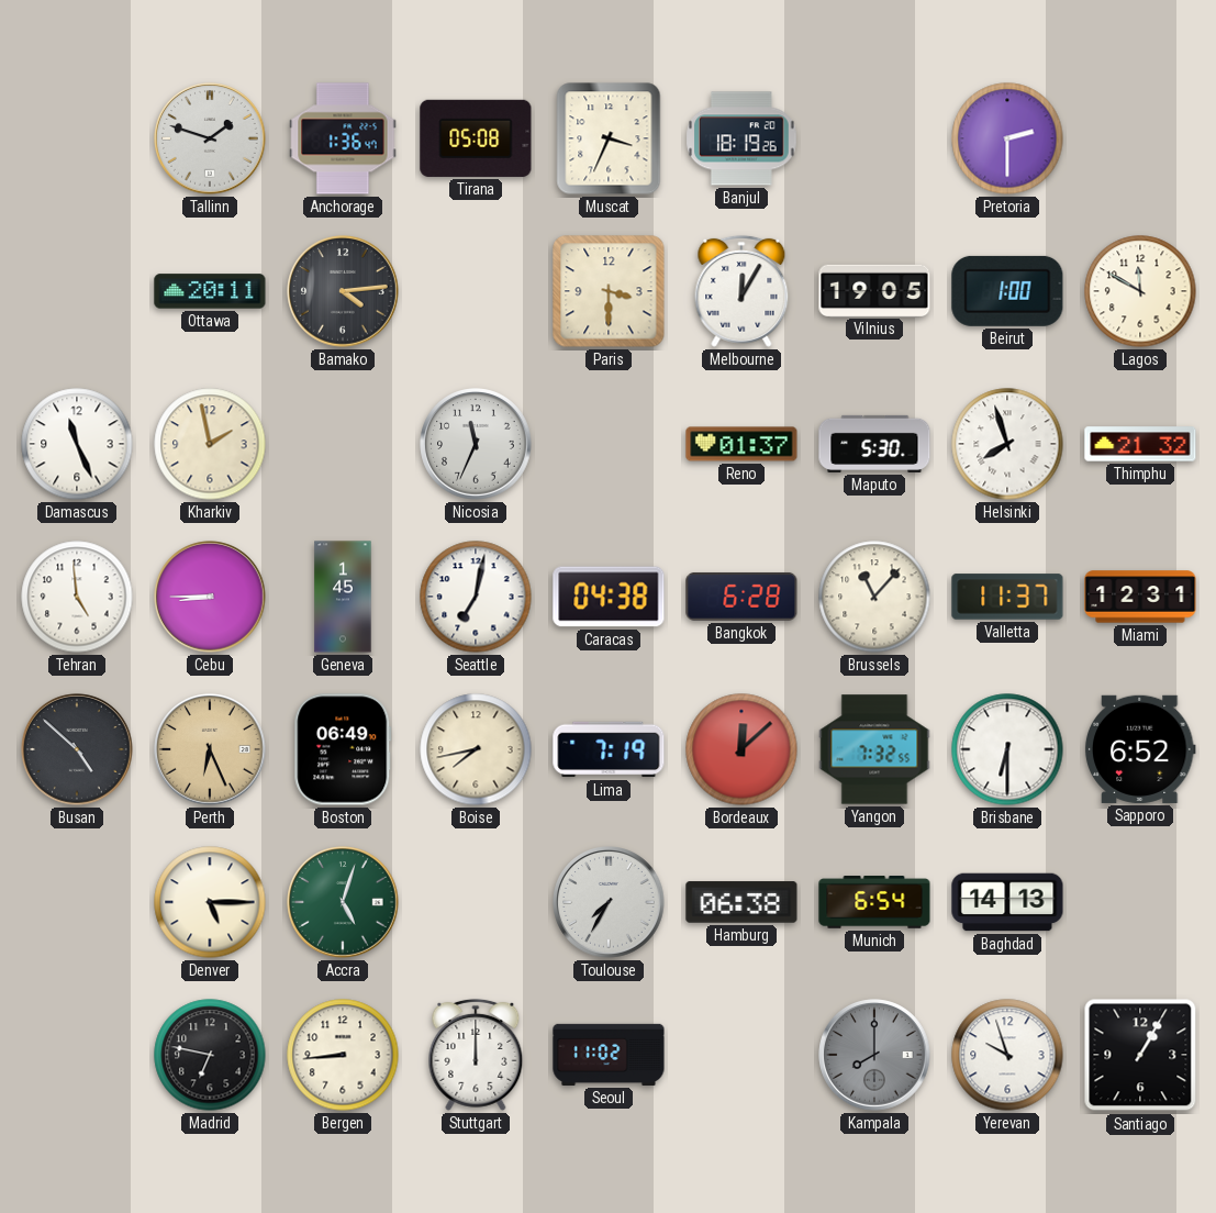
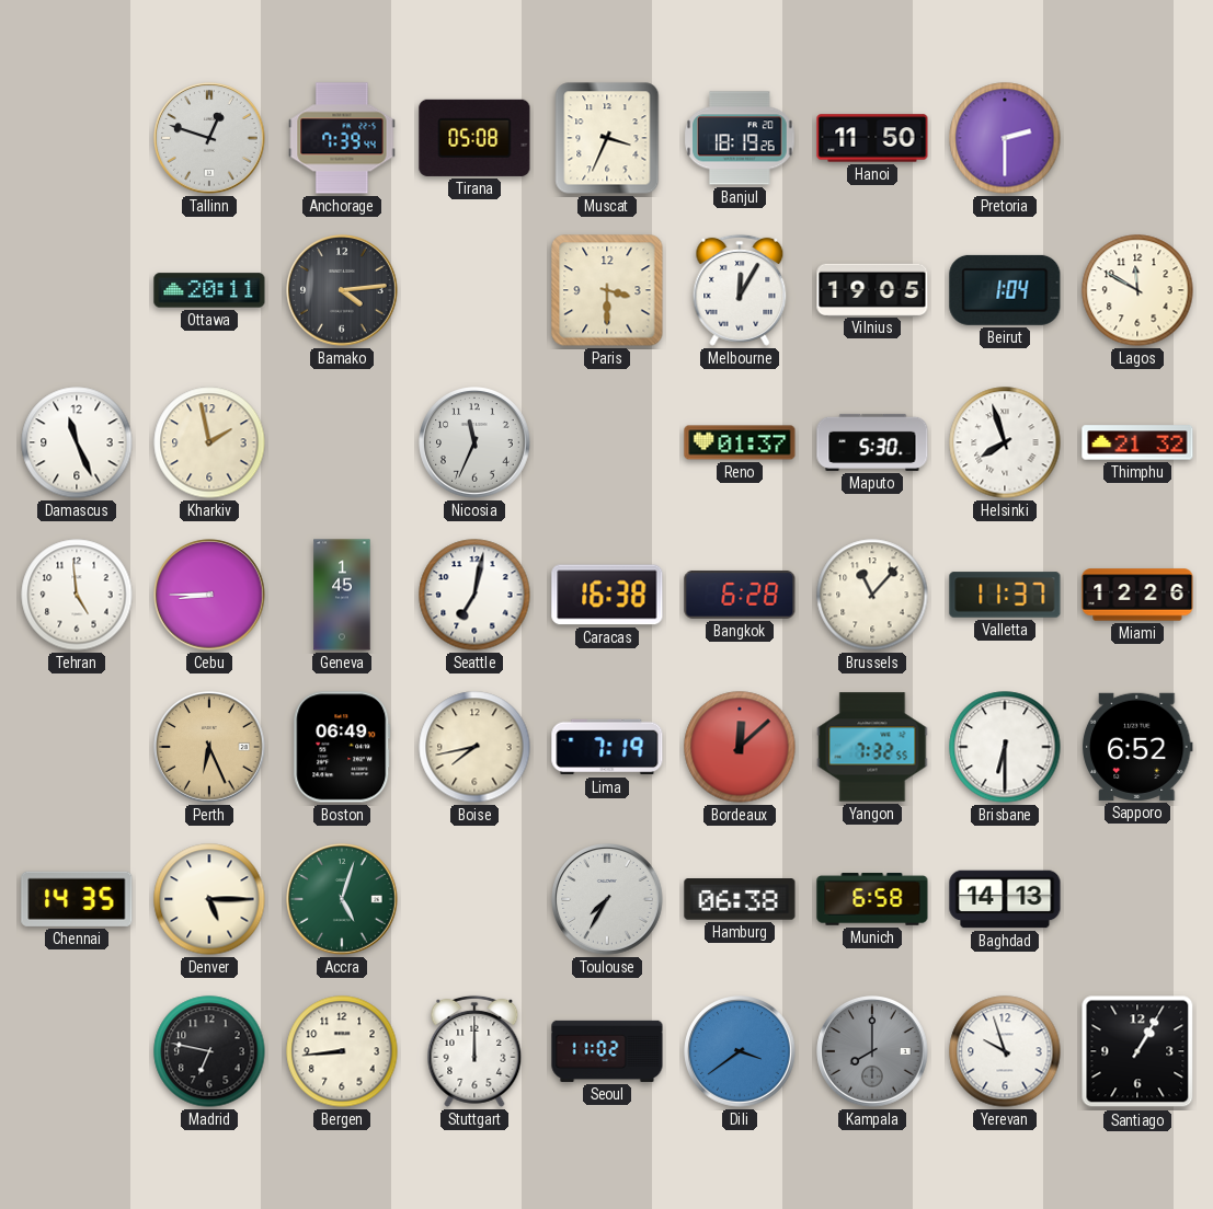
Tallinn: 1:48 -> 12:48
Anchorage: 1:36 -> 7:39
Hanoi: none -> 11:50
Beirut: 1:00 -> 1:04
Caracas: 04:38 -> 16:38
Miami: 12:31 -> 12:26
Busan: 4:52 -> none
Chennai: none -> 14:35
Munich: 6:54 -> 6:58
Dili: none -> 3:39
